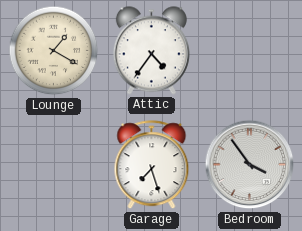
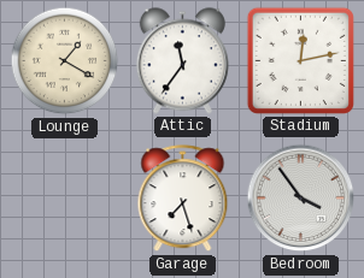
Attic: 4:36 -> 11:36
Stadium: none -> 12:13
